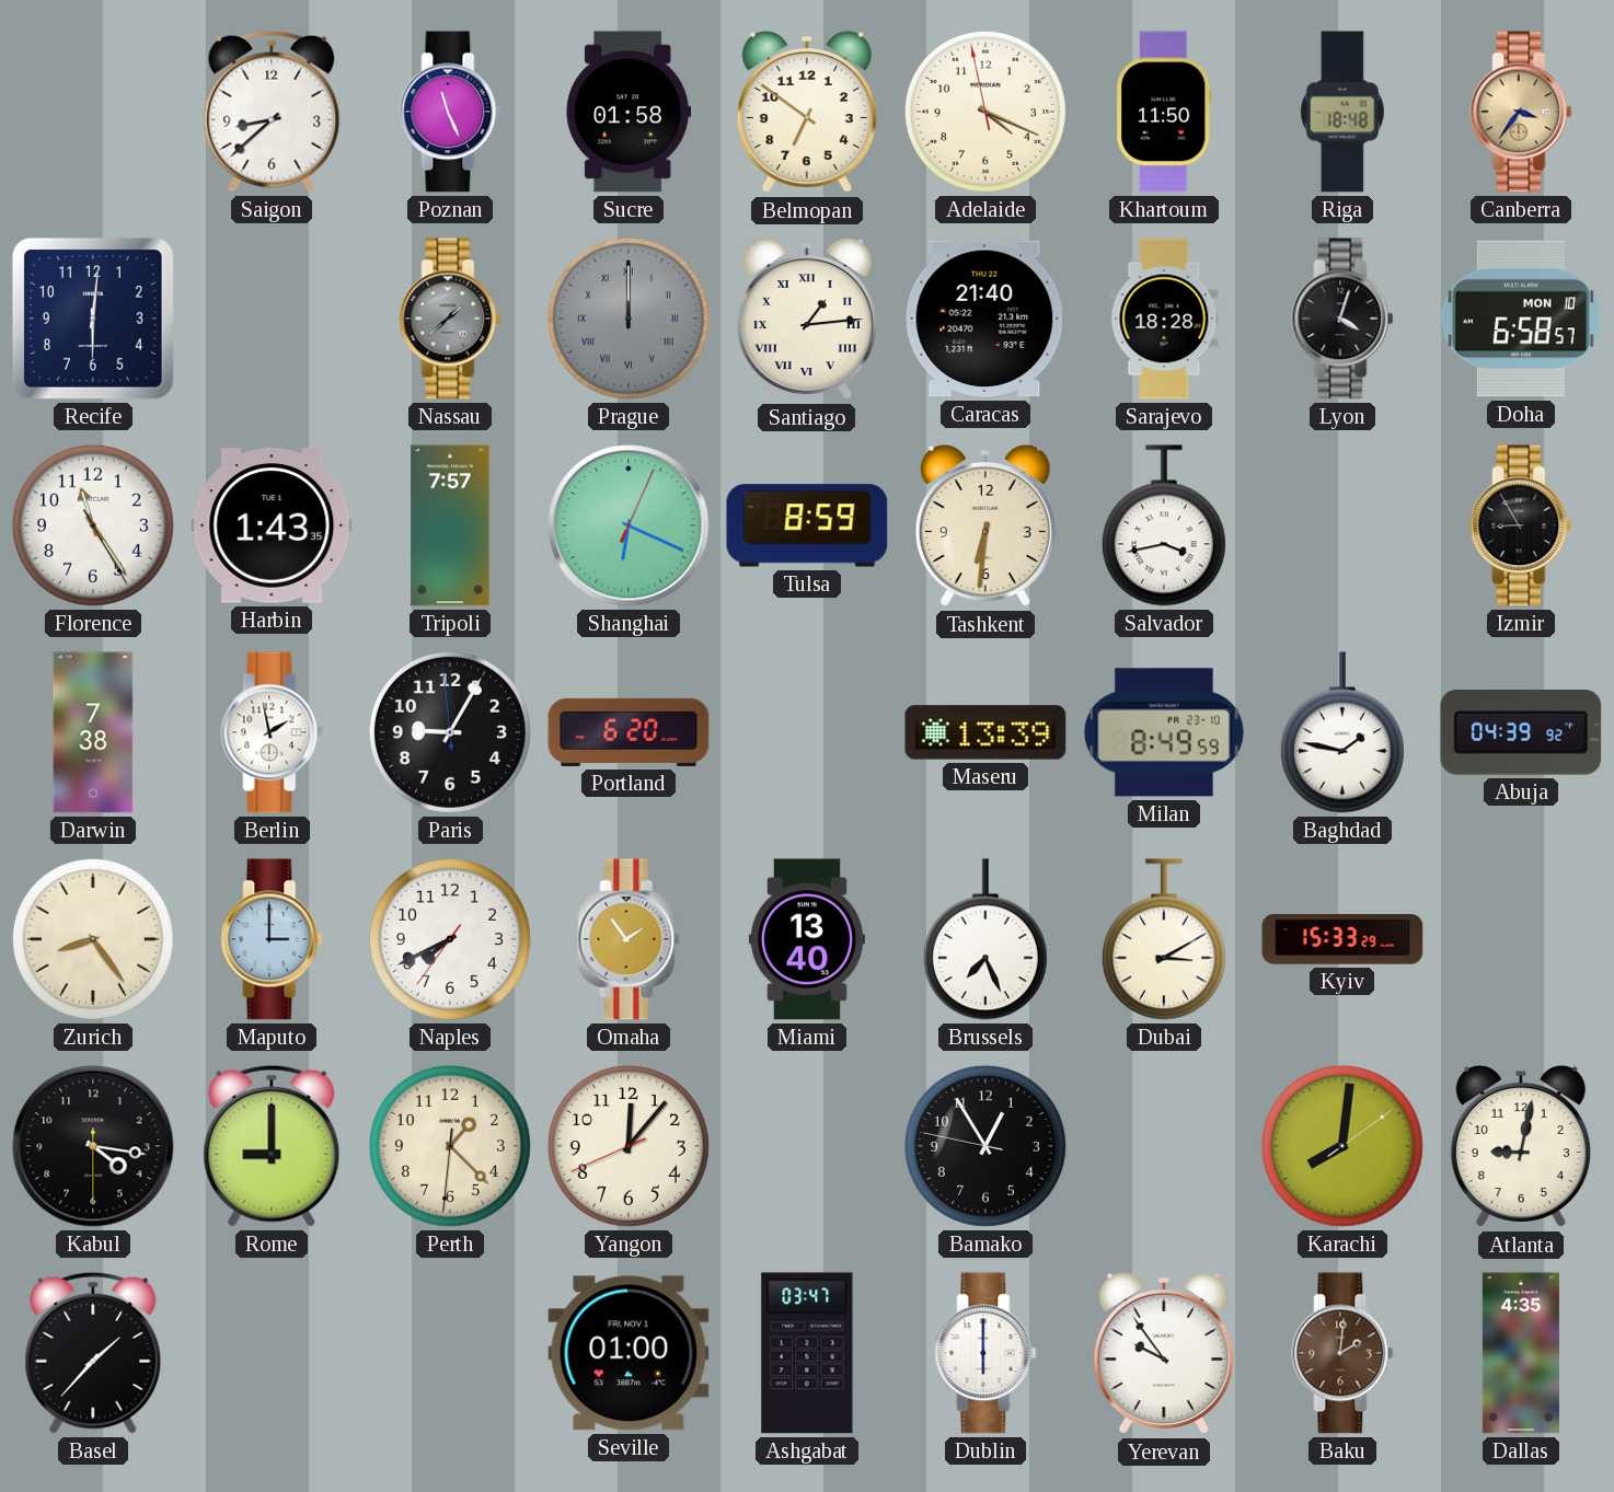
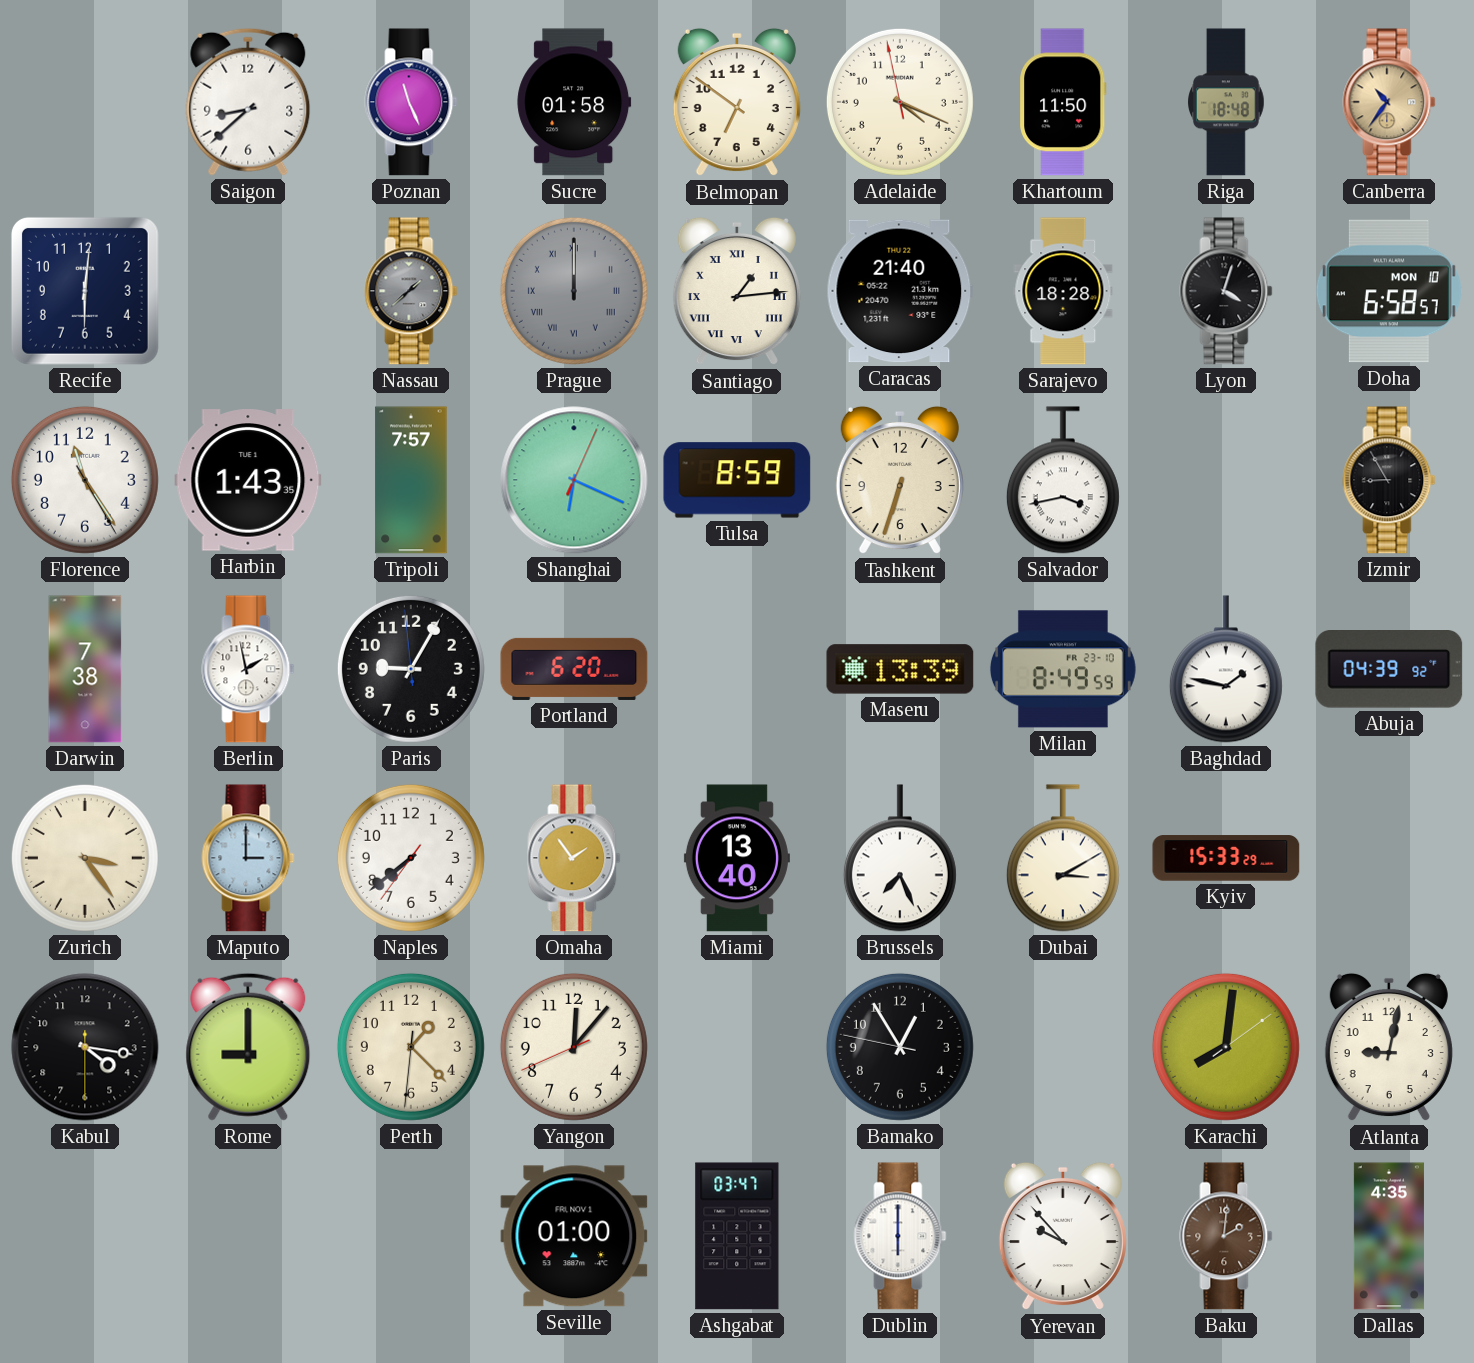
Canberra: 3:36 -> 10:36
Tashkent: 6:31 -> 6:33
Zurich: 8:24 -> 3:24
Naples: 7:40 -> 7:38
Basel: 1:37 -> none
Yerevan: 9:54 -> 9:53
